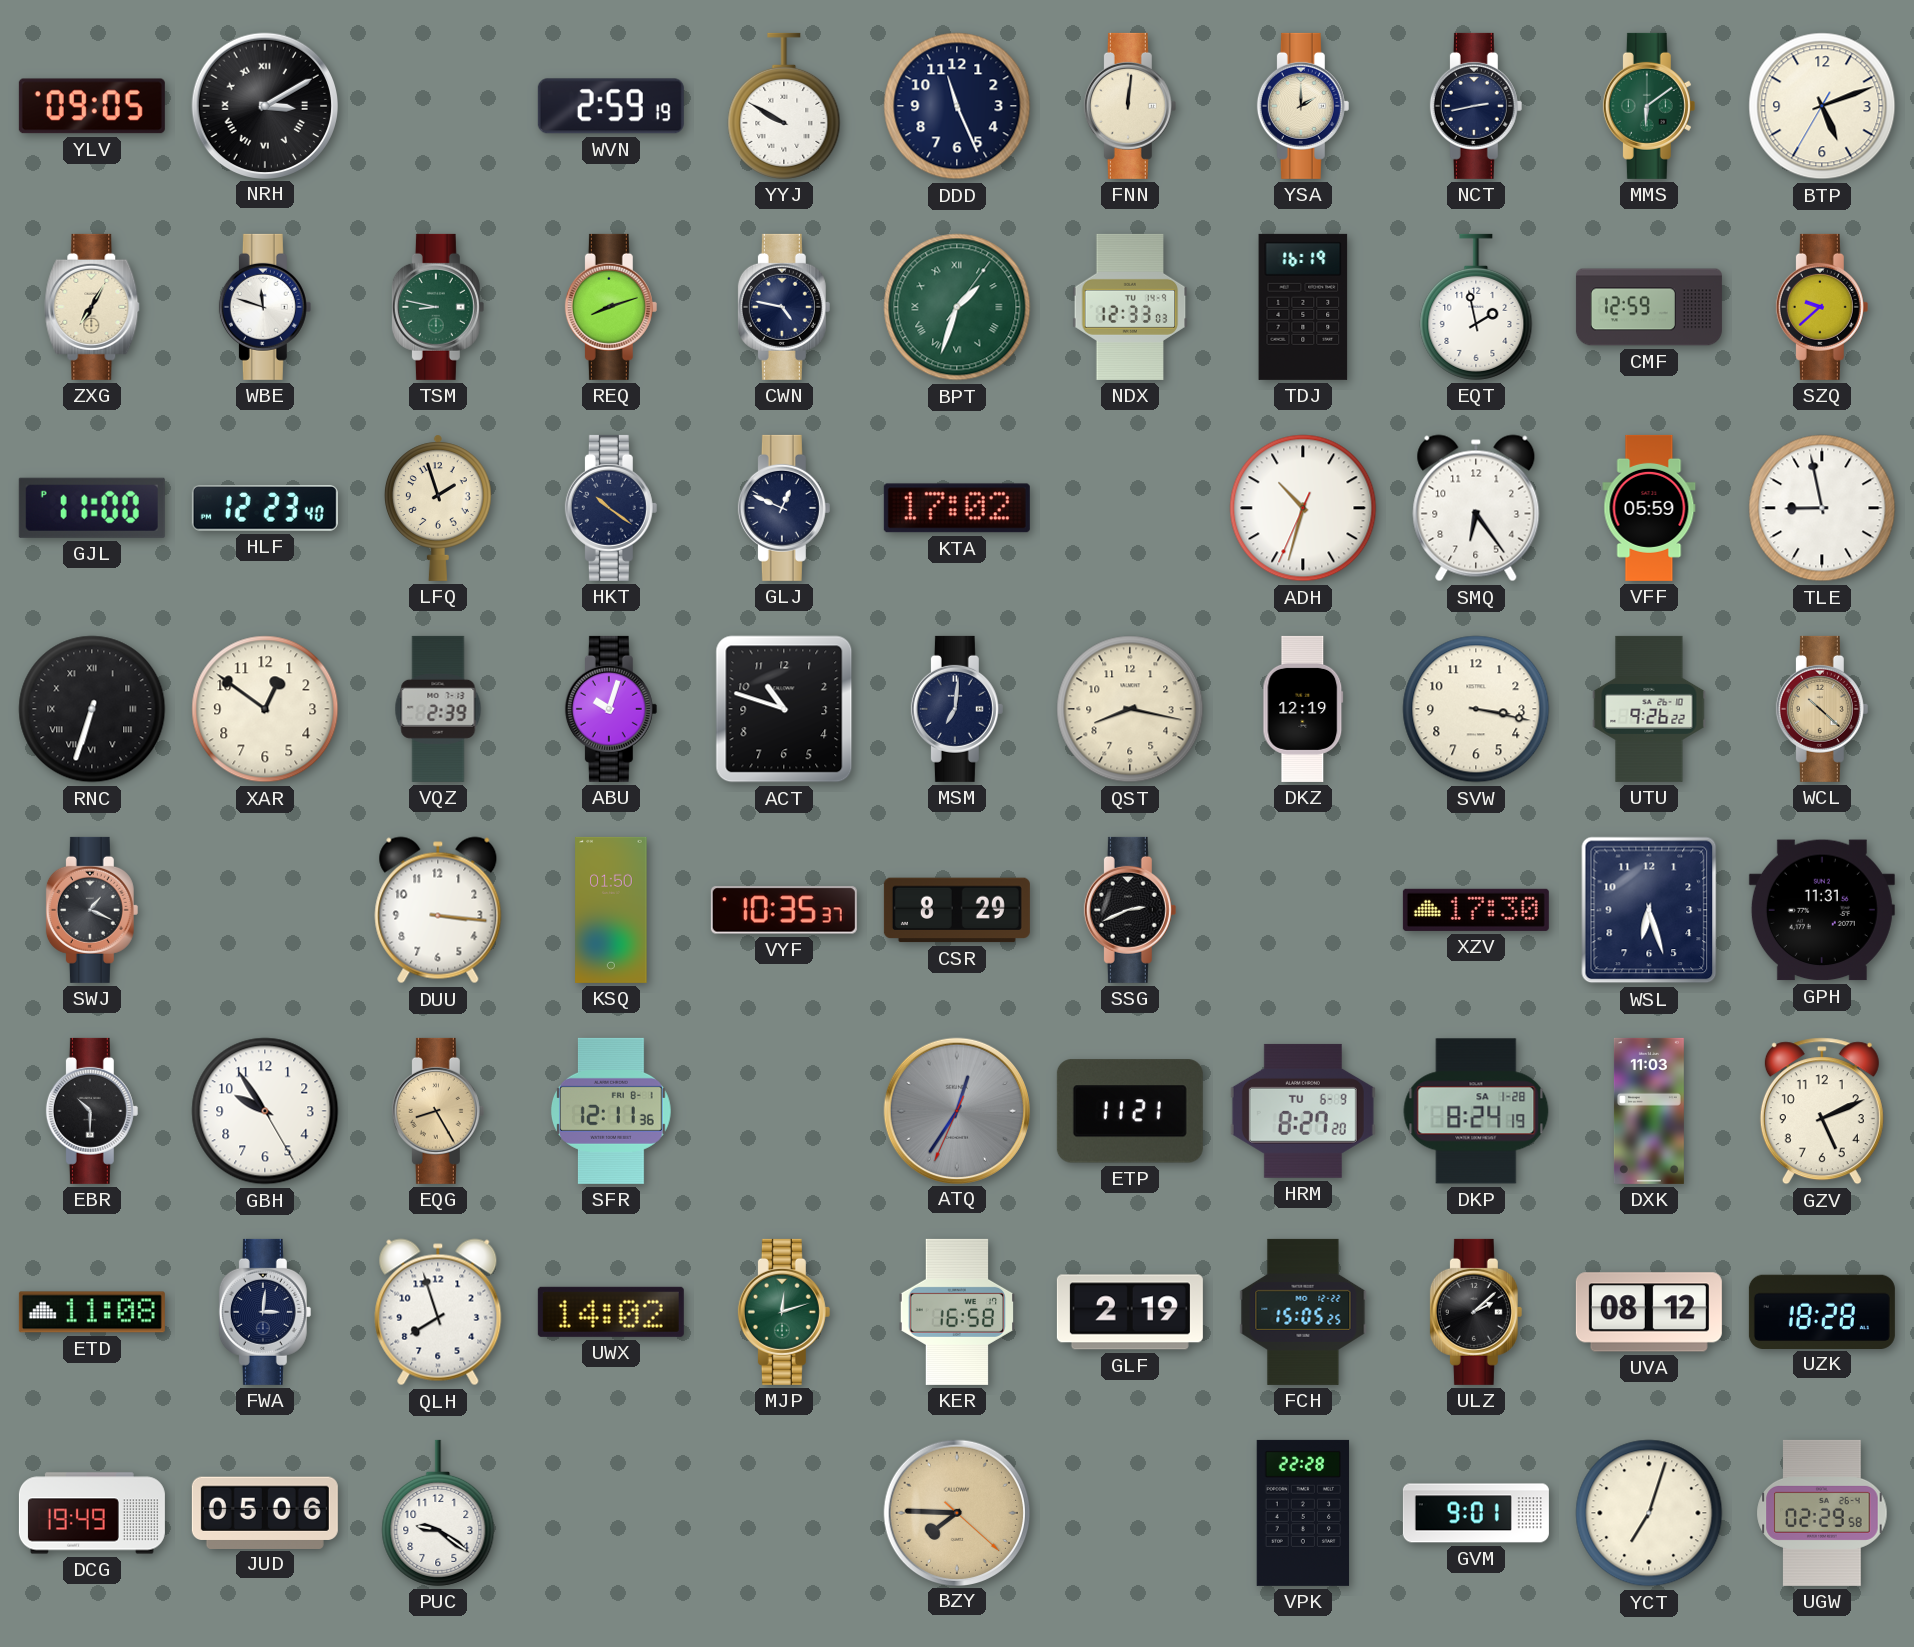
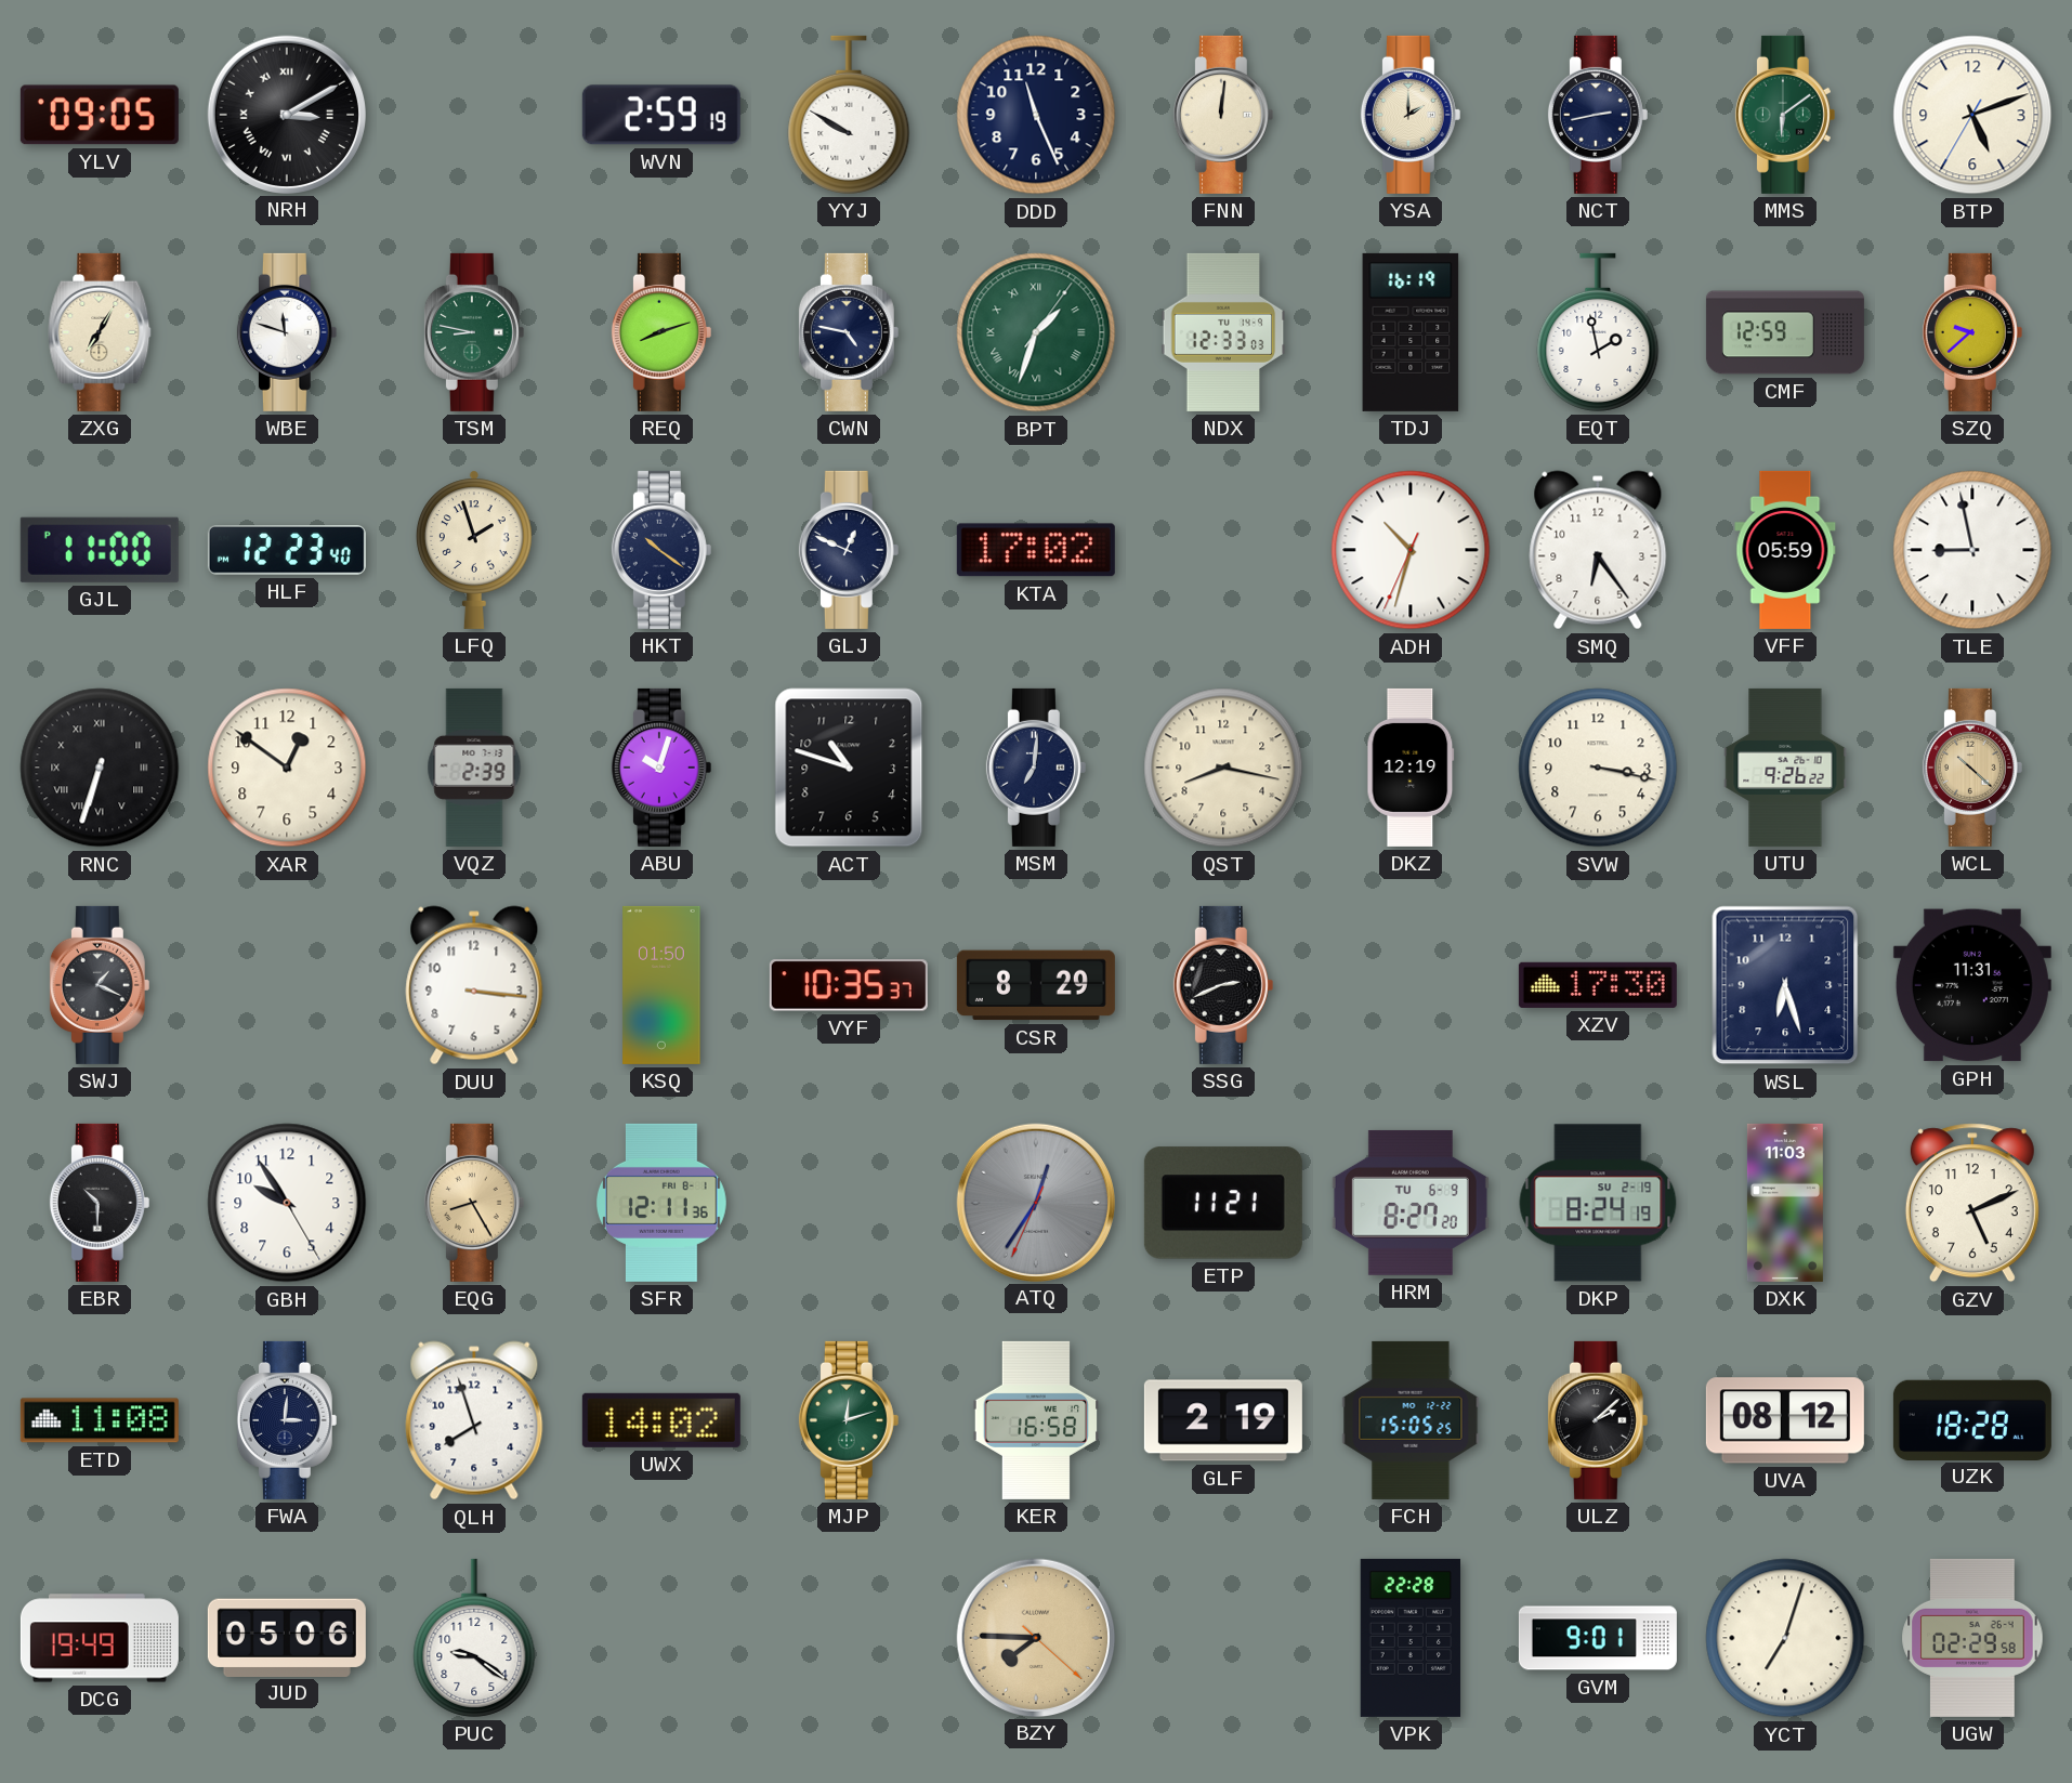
DKP date: SA 1-28 -> SU 2-19
